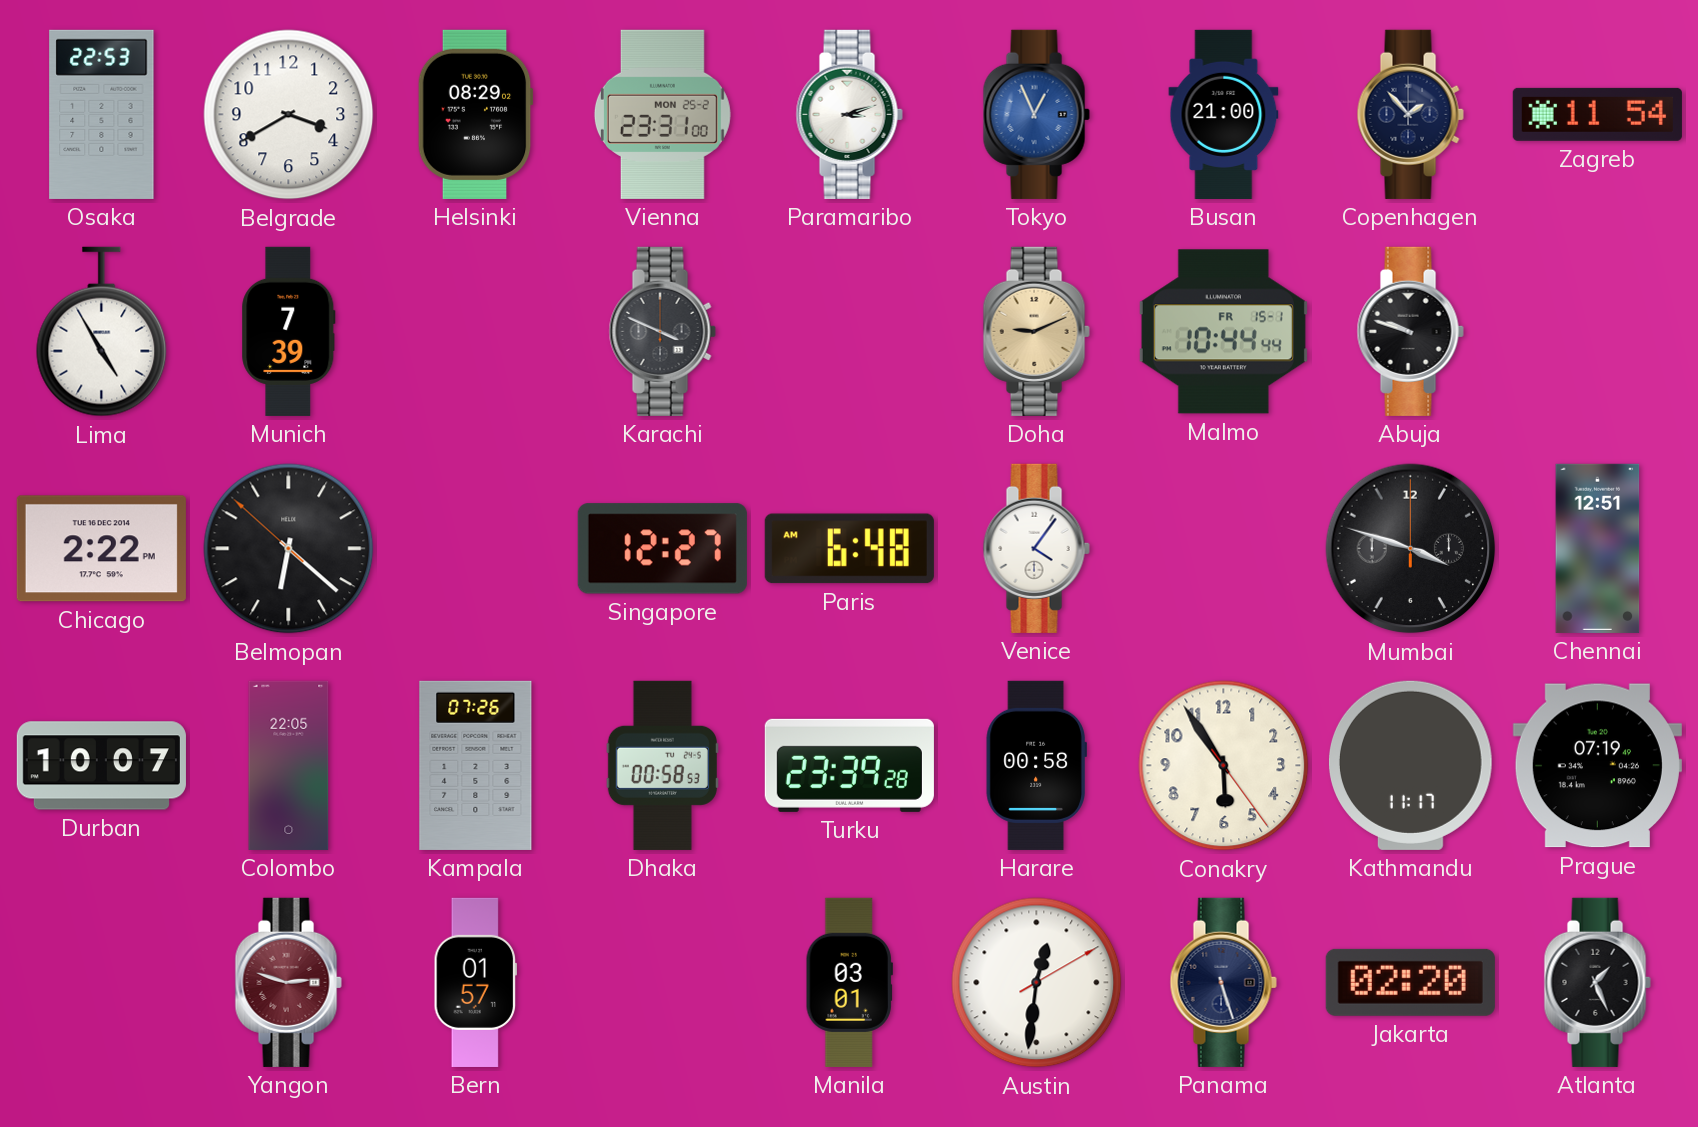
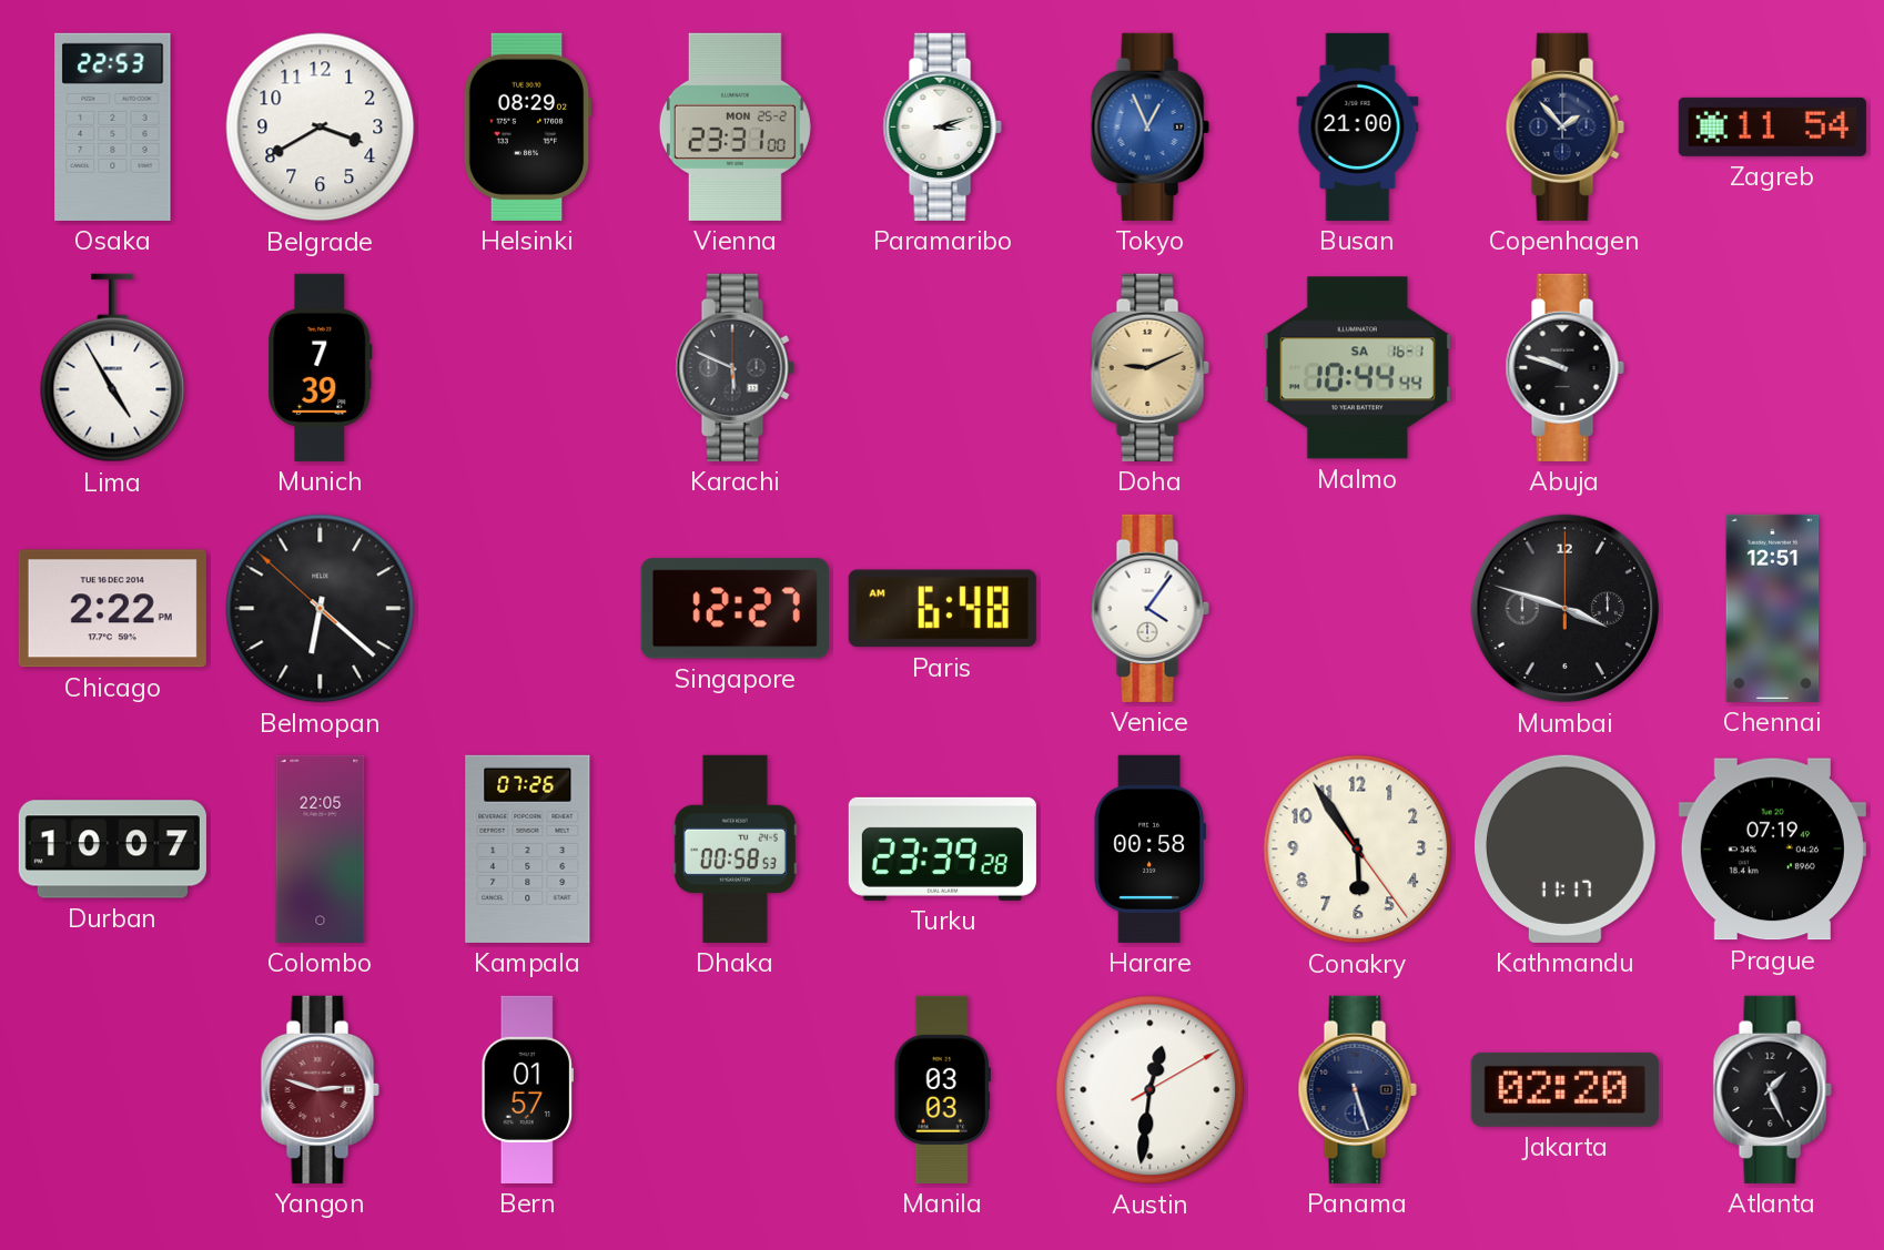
Karachi: 3:49 -> 5:49
Malmo date: FR 15-1 -> SA 16-1
Manila: 03:01 -> 03:03
